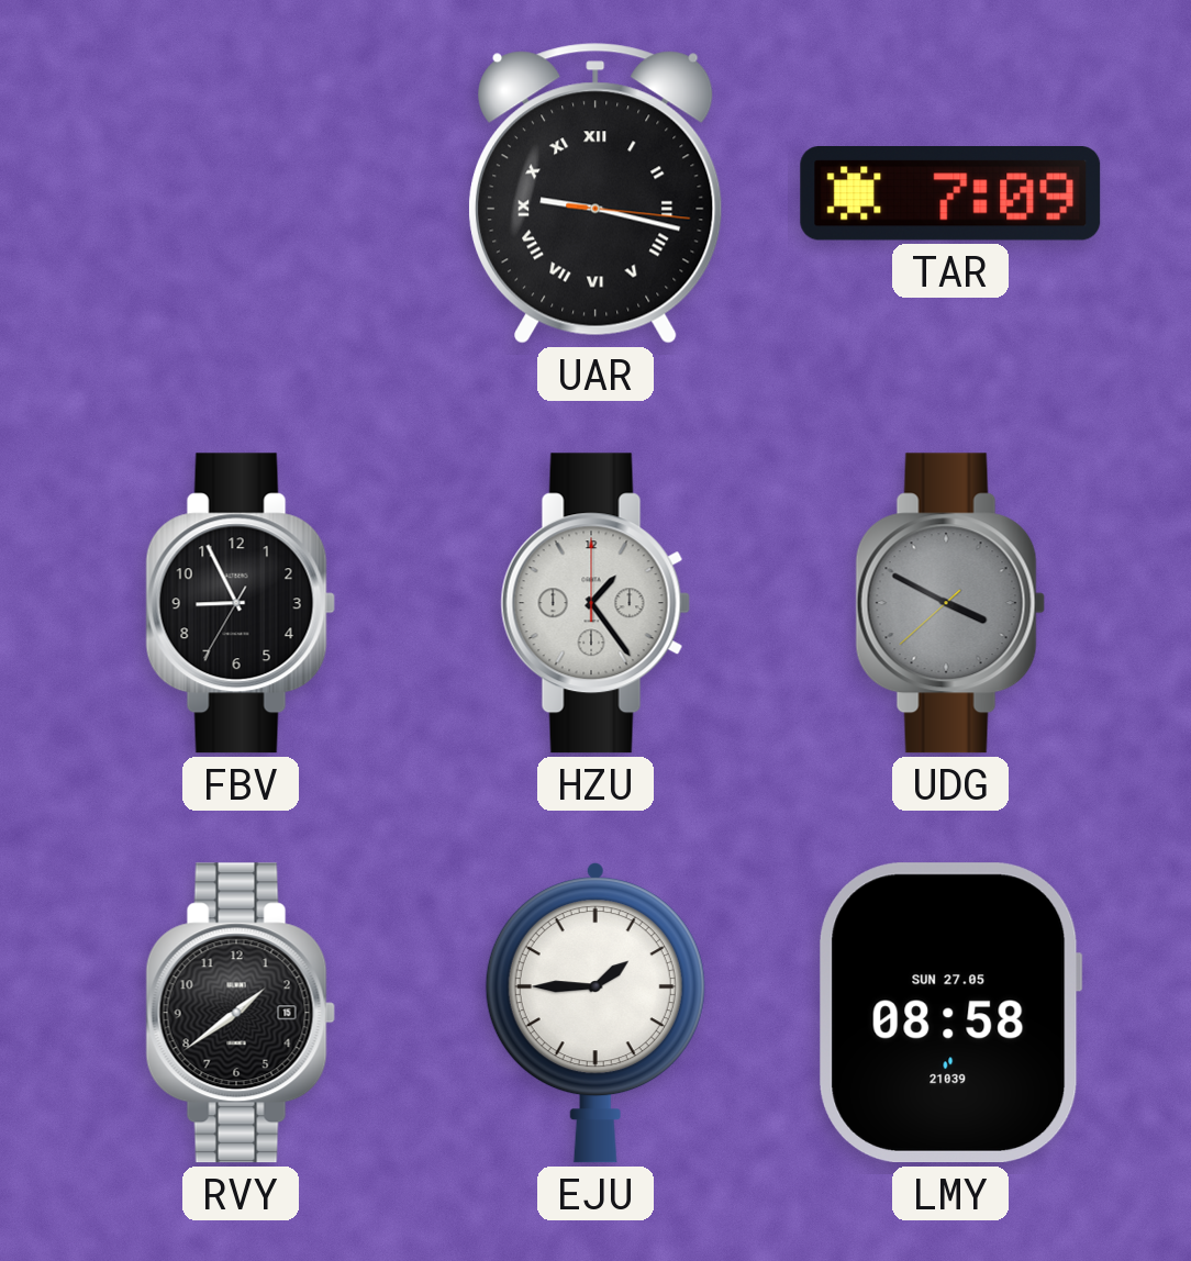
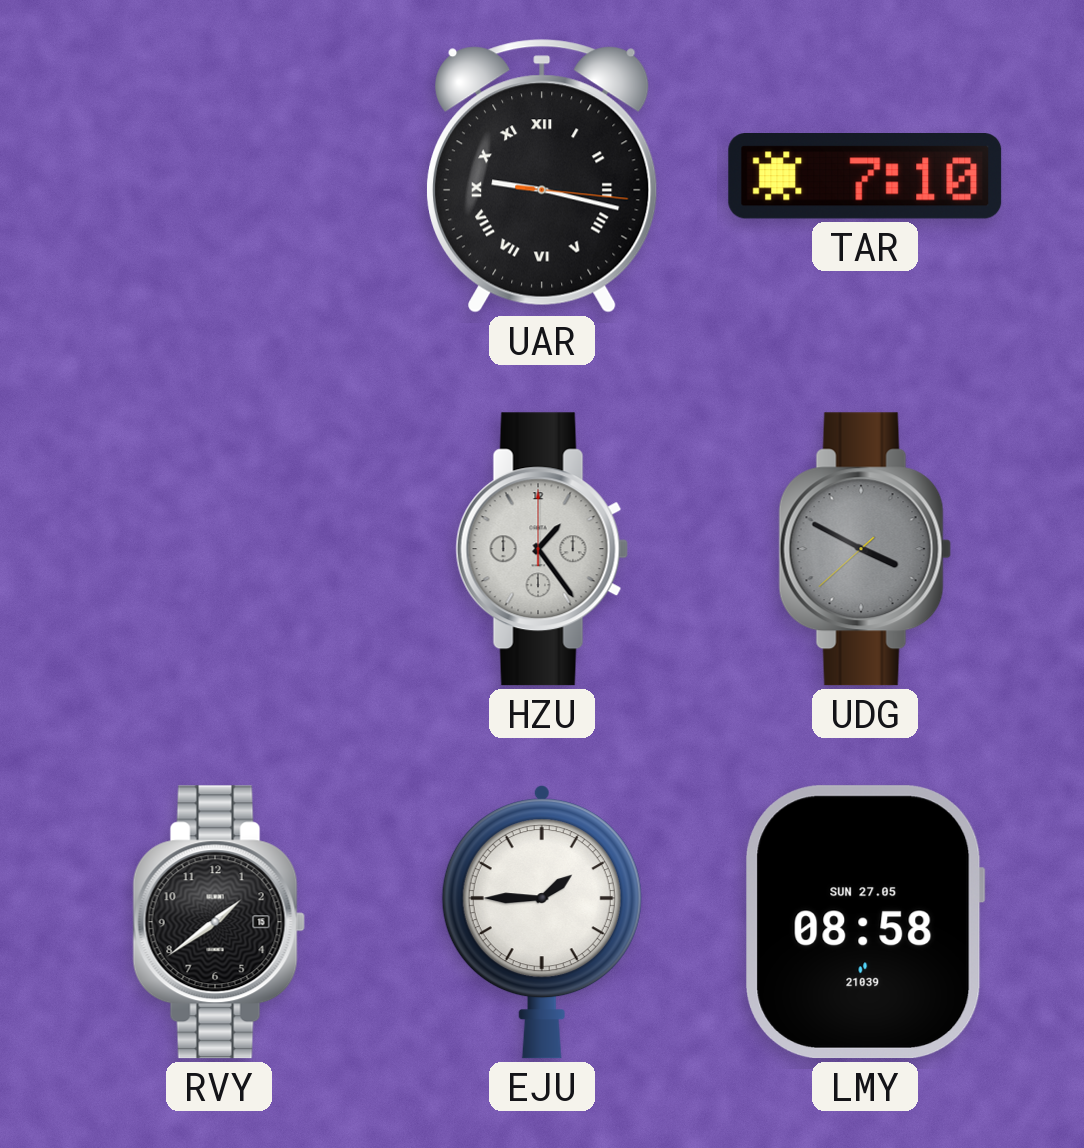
TAR: 7:09 -> 7:10
FBV: 8:55 -> none
